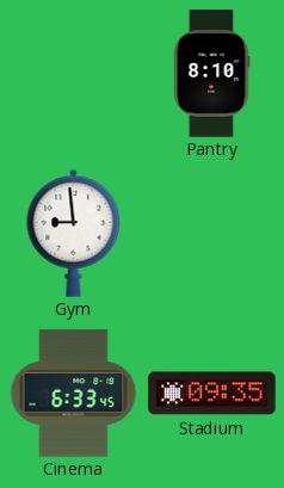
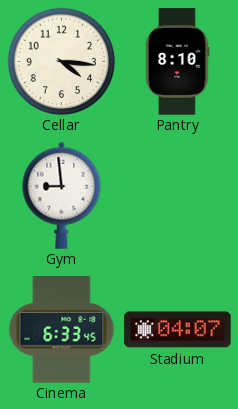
Cellar: none -> 4:16
Stadium: 09:35 -> 04:07
